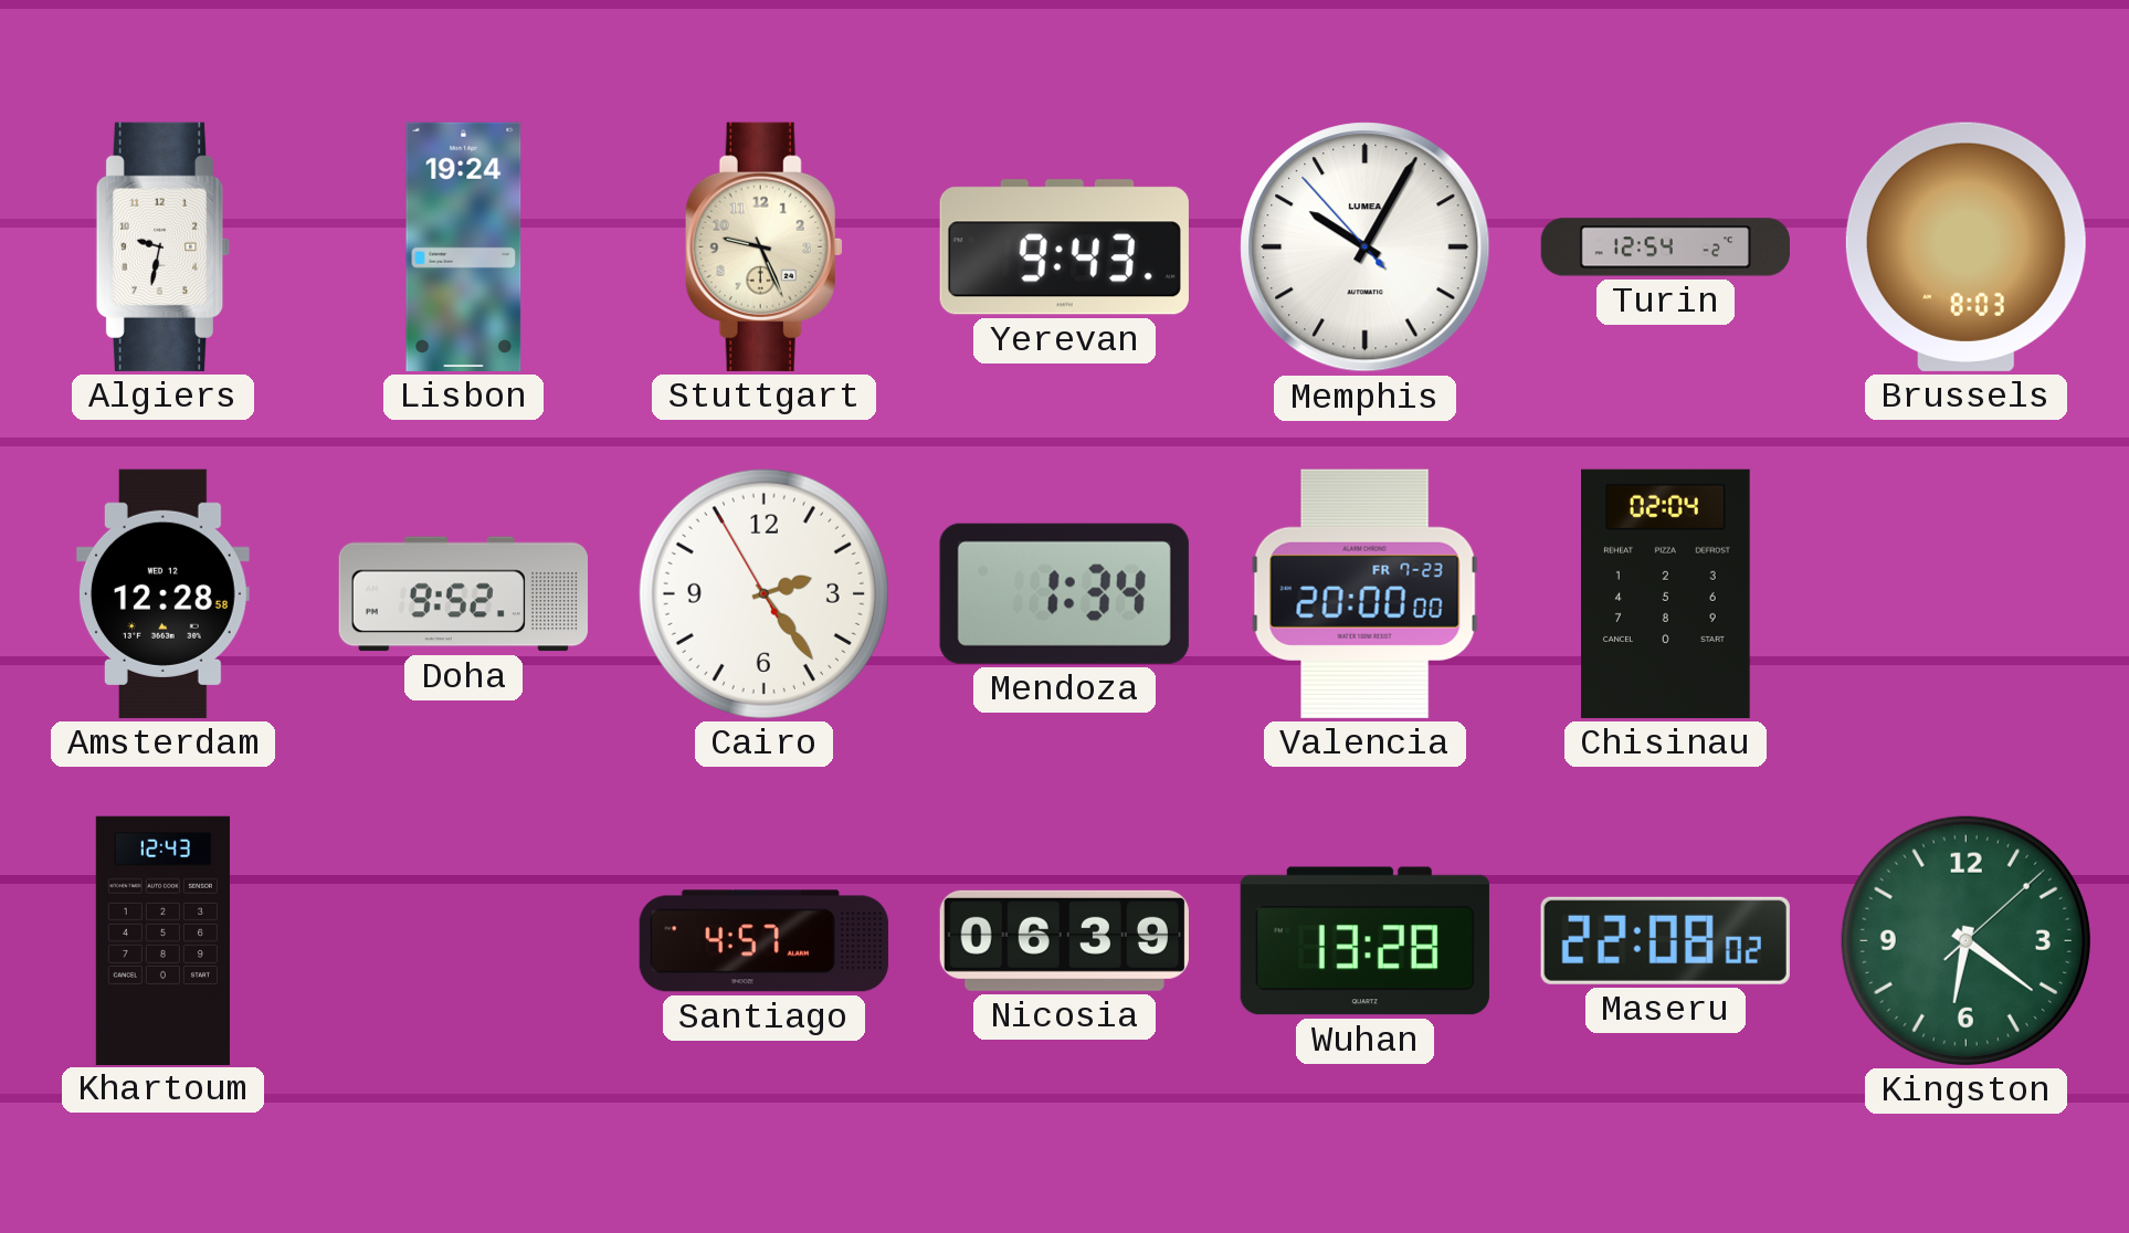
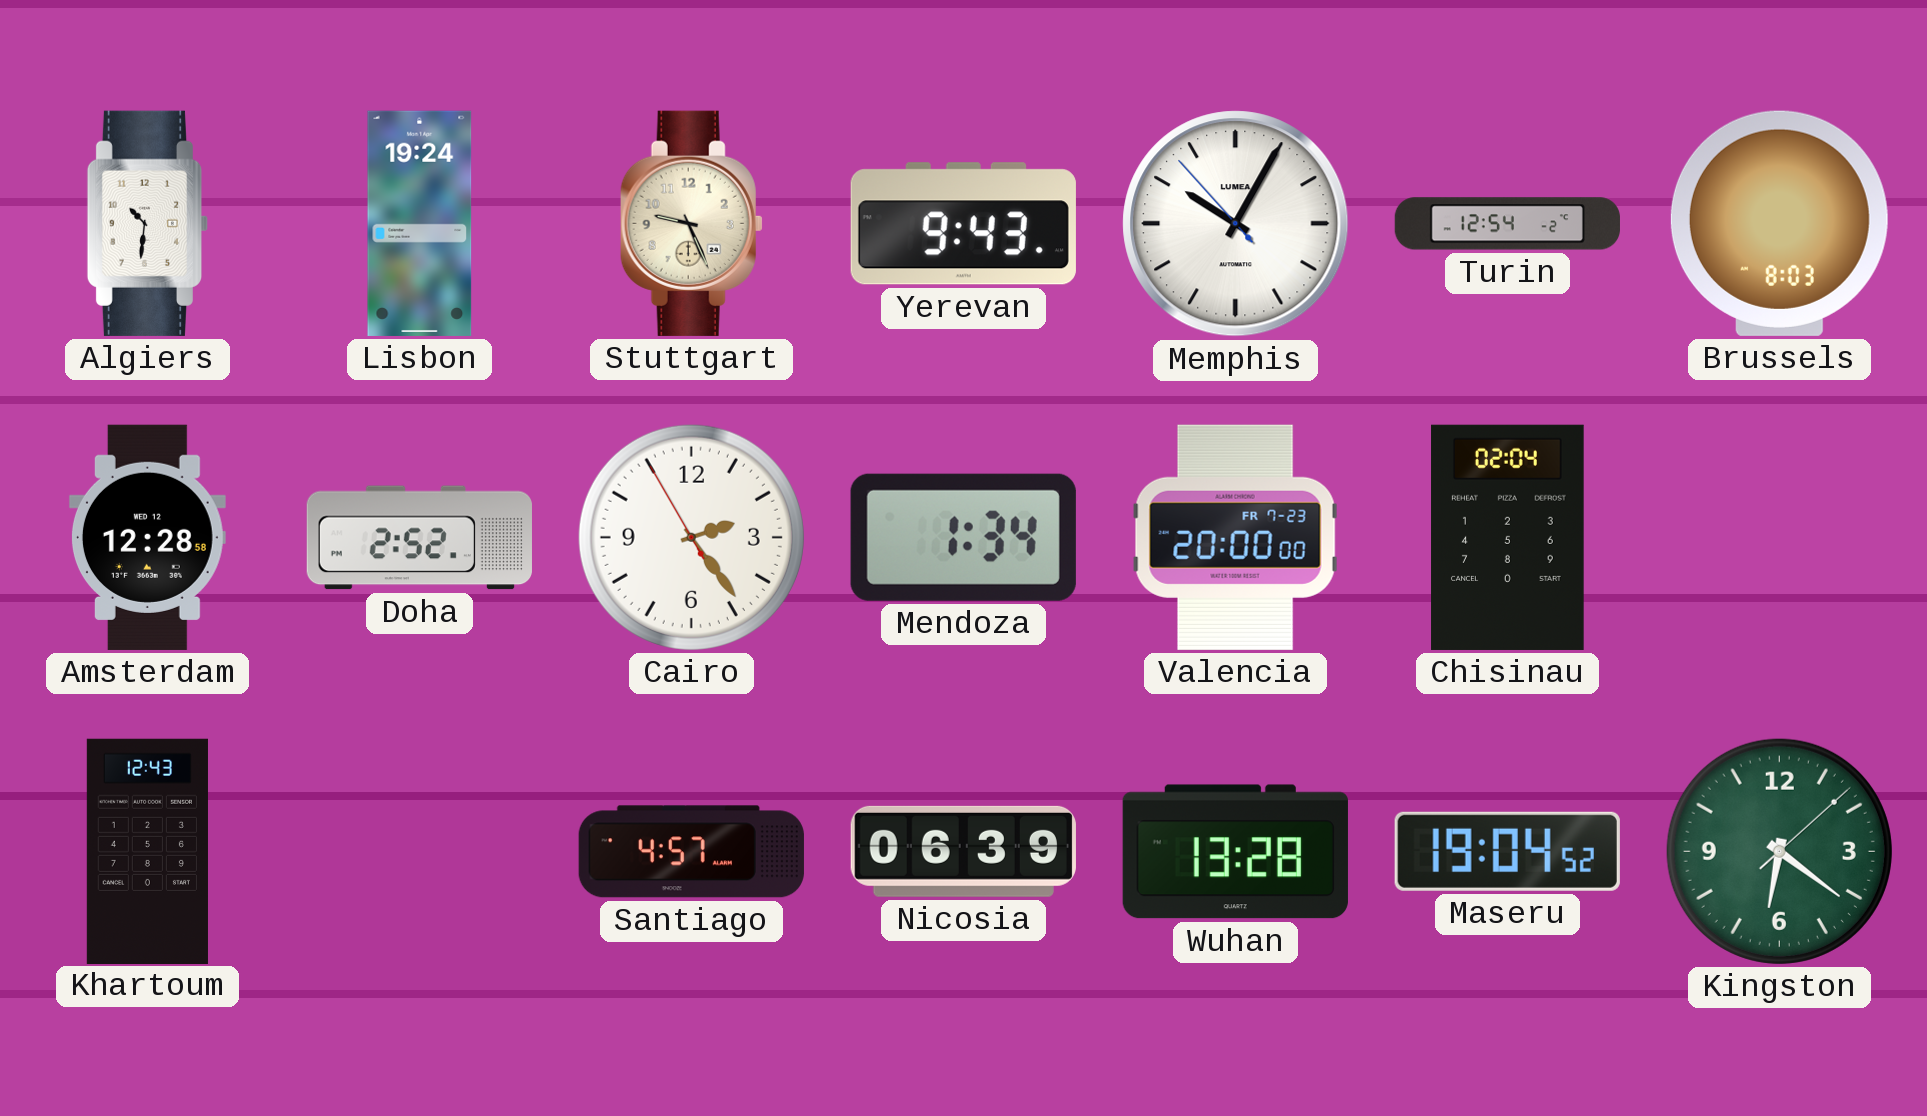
Algiers: 9:32 -> 10:31
Doha: 9:52 -> 2:52
Maseru: 22:08 -> 19:04
